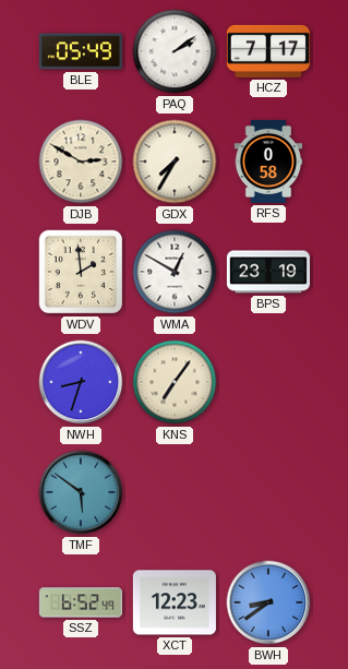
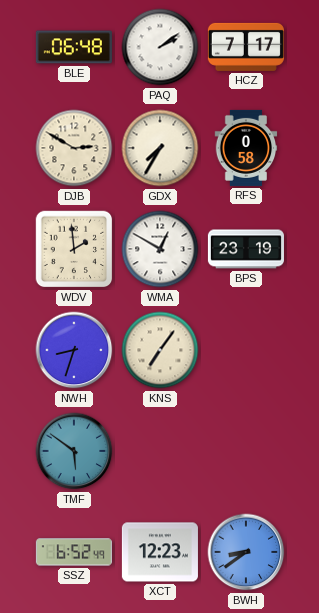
BLE: 05:49 -> 06:48
